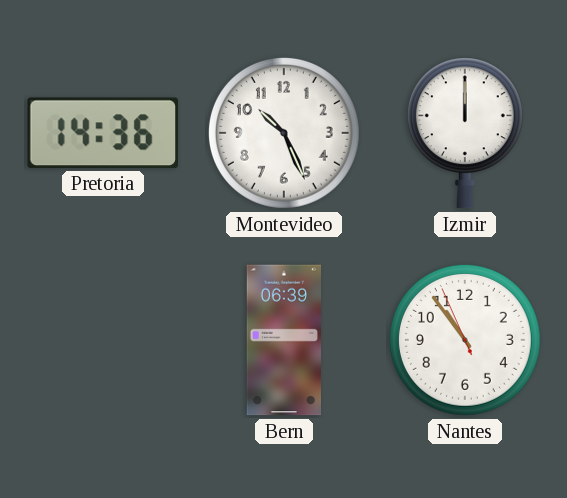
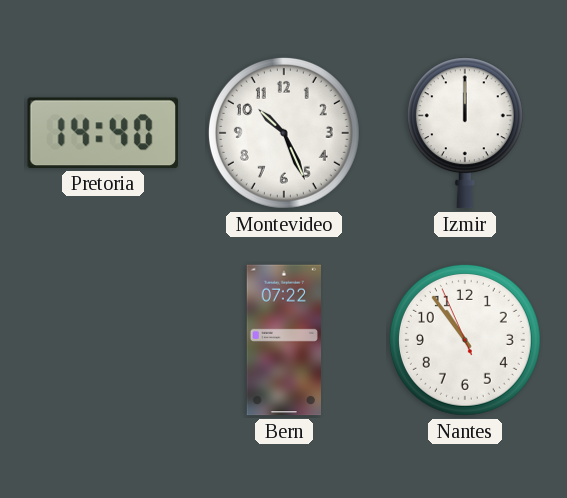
Pretoria: 14:36 -> 14:40
Bern: 06:39 -> 07:22
